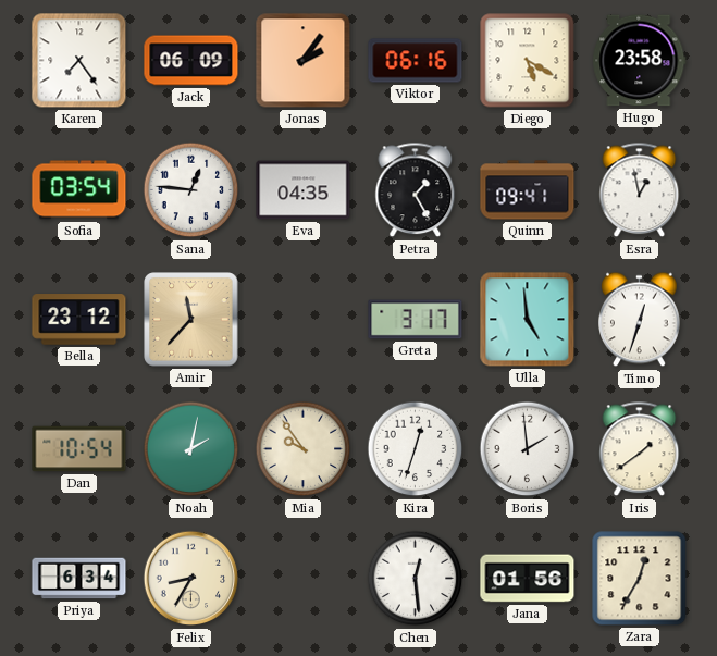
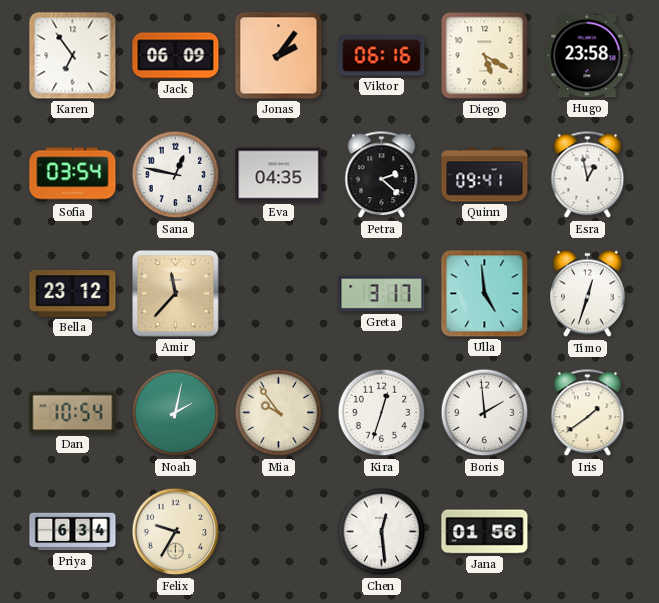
Karen: 7:24 -> 6:54
Sana: 12:46 -> 12:47
Petra: 1:25 -> 2:22
Felix: 8:35 -> 9:35
Zara: 12:35 -> none
